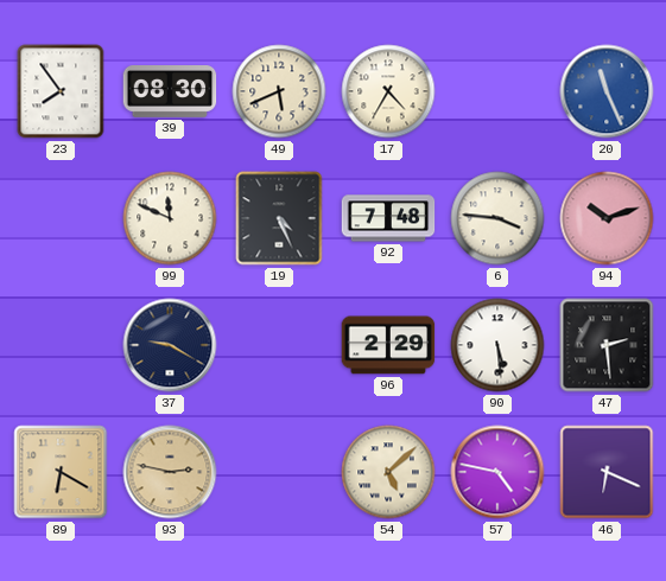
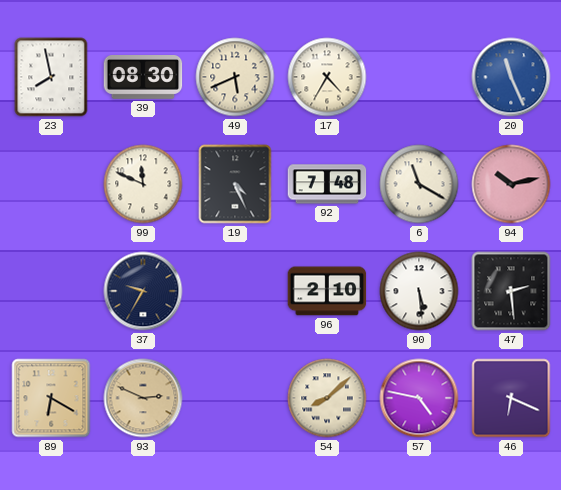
23: 7:54 -> 7:58
6: 3:46 -> 11:20
94: 10:12 -> 10:13
37: 9:20 -> 9:35
96: 2:29 -> 2:10
93: 2:47 -> 2:49
54: 5:08 -> 8:08
